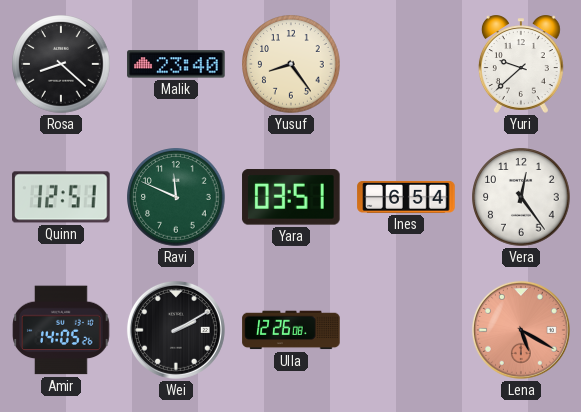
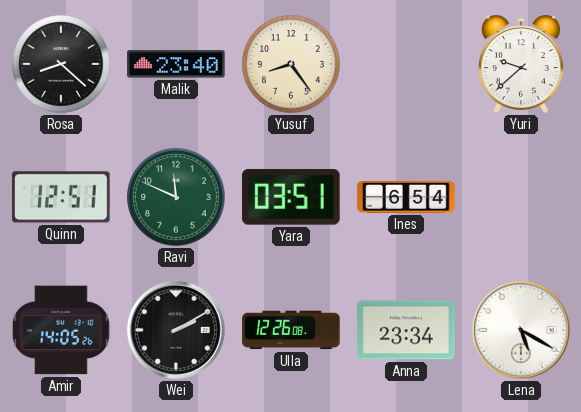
Vera: 12:24 -> none
Anna: none -> 23:34
Lena dial: salmon -> white
